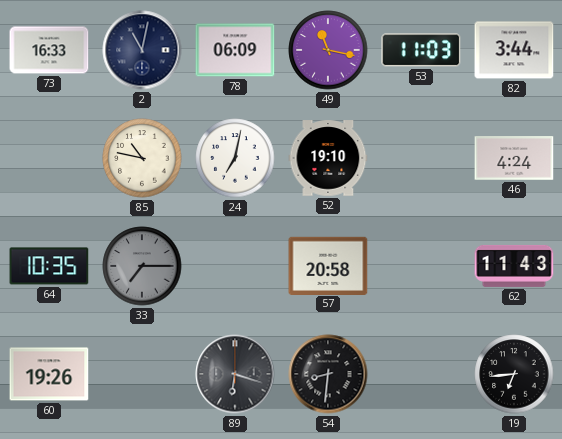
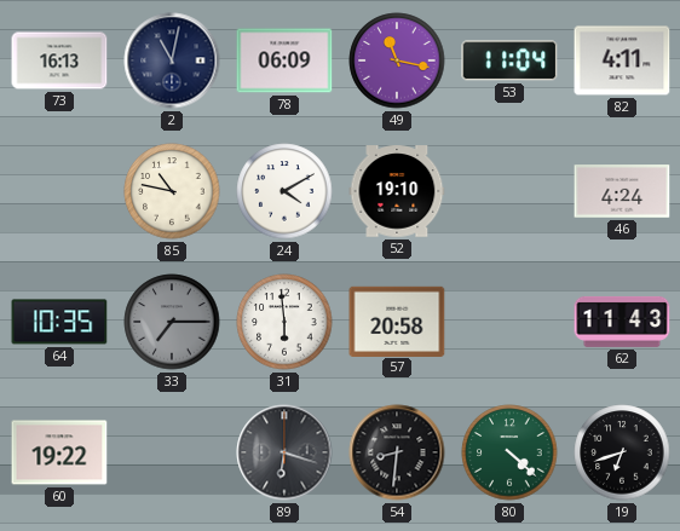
73: 16:33 -> 16:13
53: 11:03 -> 11:04
82: 3:44 -> 4:11
24: 7:02 -> 4:10
31: none -> 5:59
60: 19:26 -> 19:22
80: none -> 4:22
19: 6:44 -> 6:42
